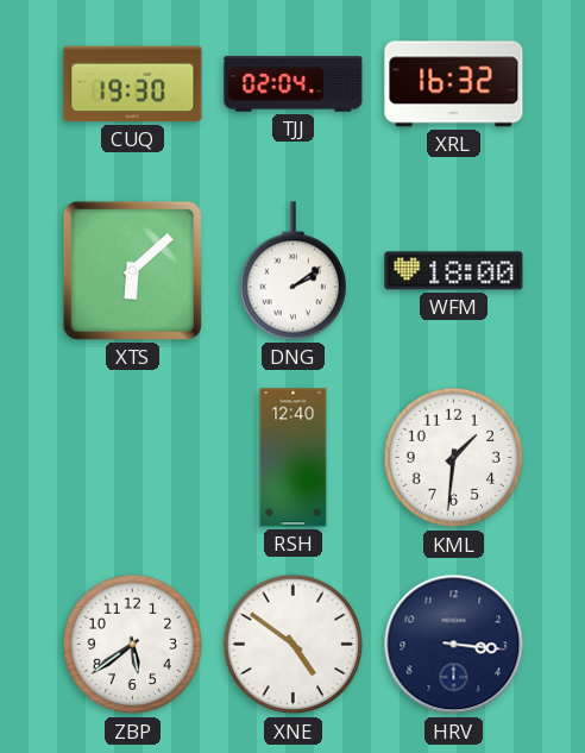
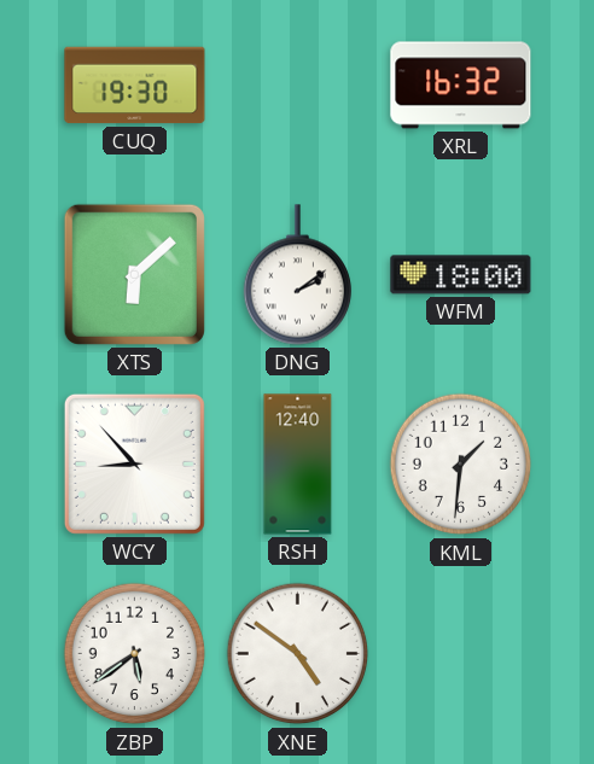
TJJ: 02:04 -> none
WCY: none -> 8:53
HRV: 3:16 -> none
